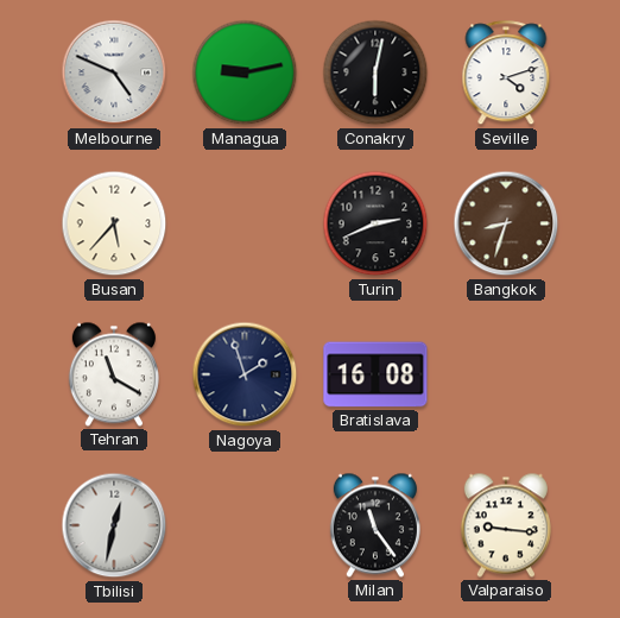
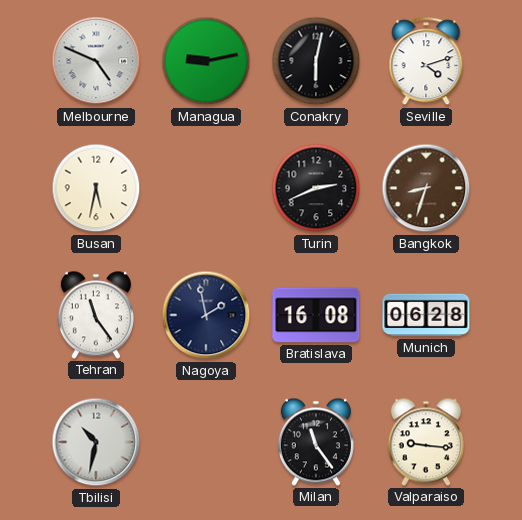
Busan: 5:37 -> 5:32
Tehran: 11:20 -> 11:24
Nagoya: 1:57 -> 1:58
Munich: none -> 06:28
Tbilisi: 12:32 -> 10:32
